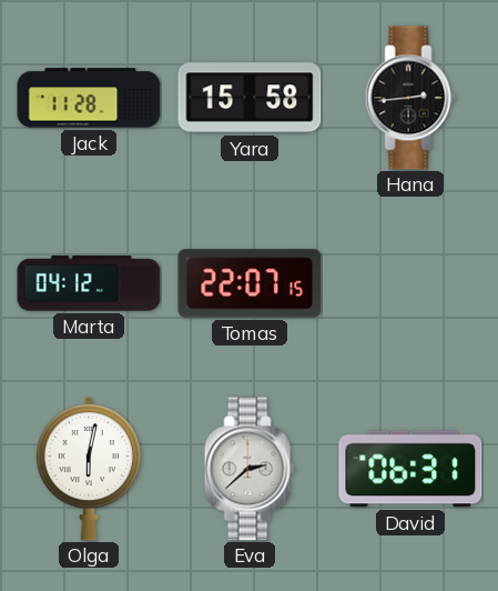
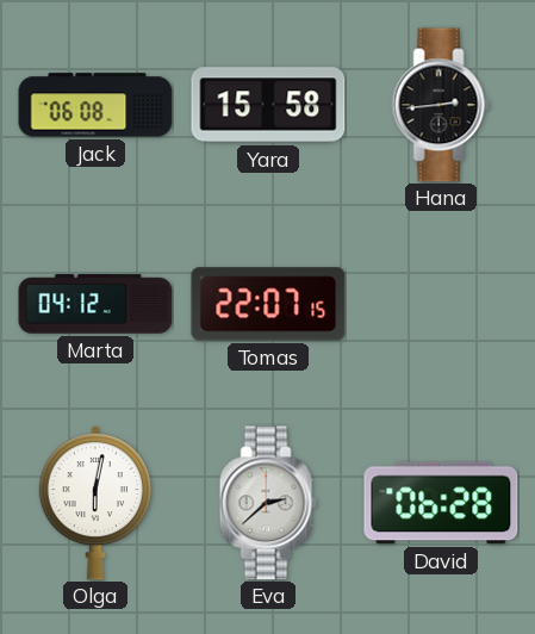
Jack: 11:28 -> 06:08
David: 06:31 -> 06:28
